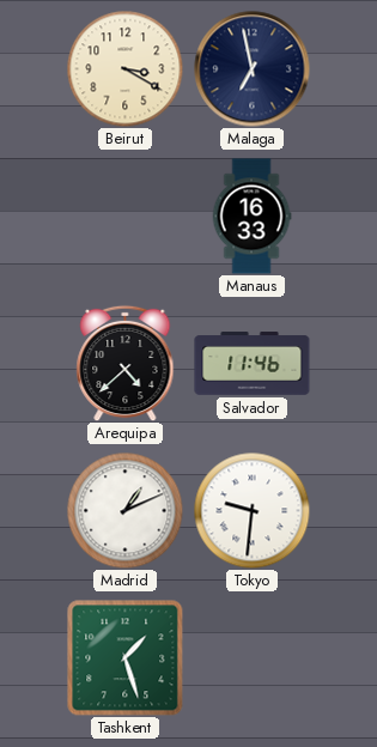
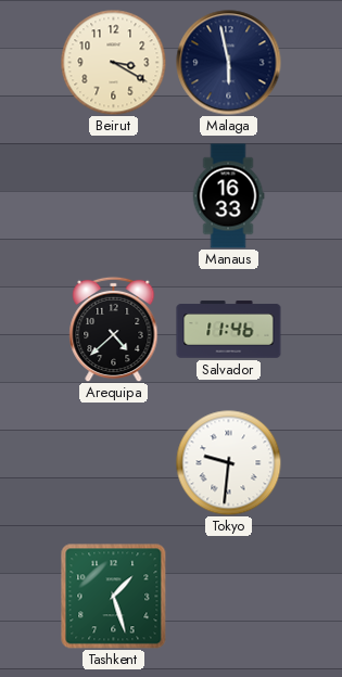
Malaga: 6:58 -> 5:58
Madrid: 1:11 -> none
